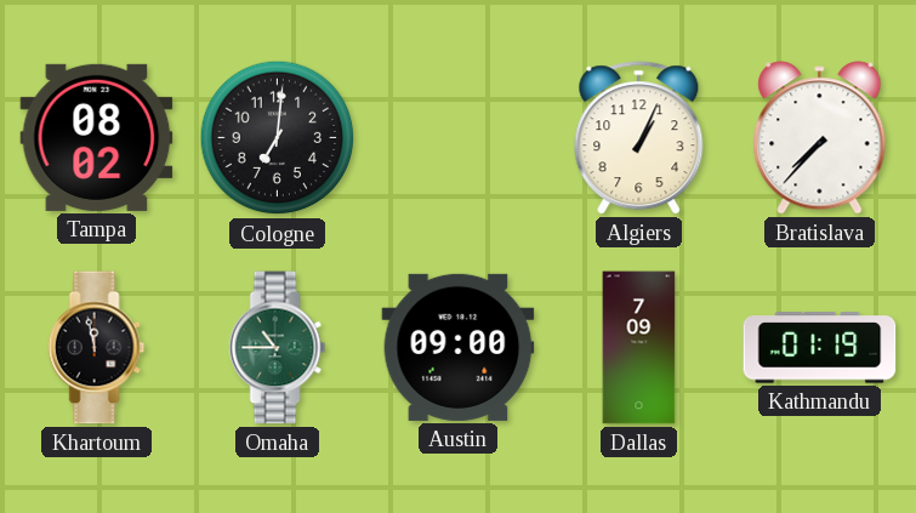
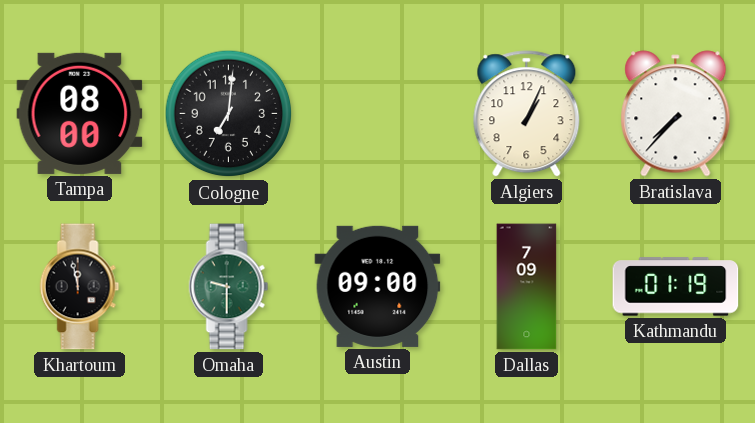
Tampa: 08:02 -> 08:00
Omaha: 10:45 -> 9:30
